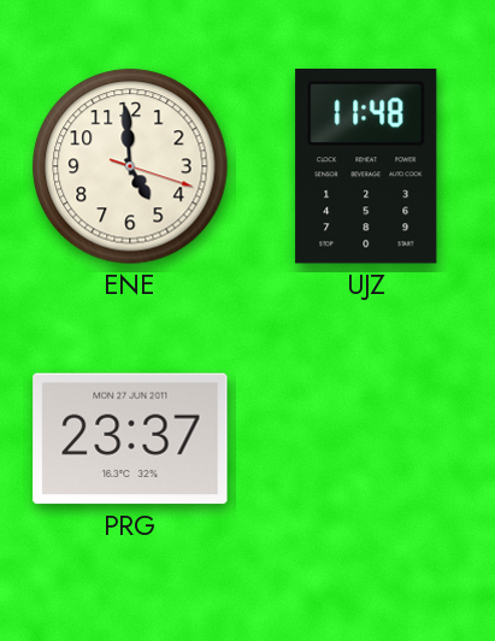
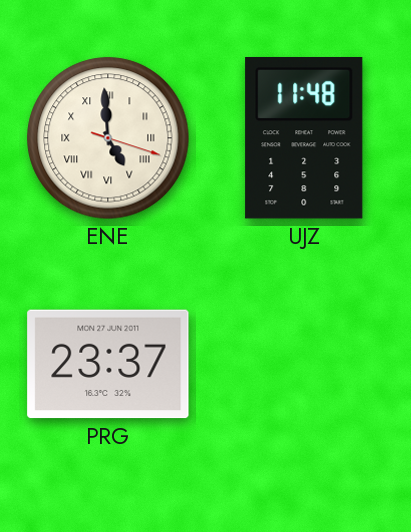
ENE numerals: Arabic -> Roman
